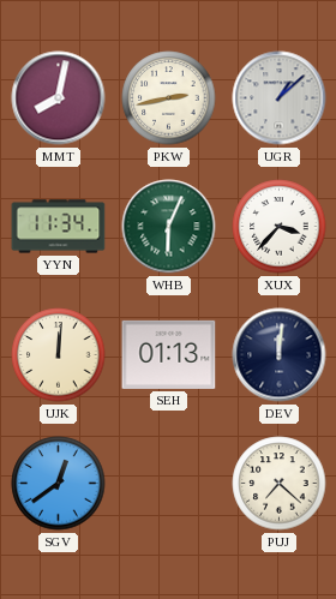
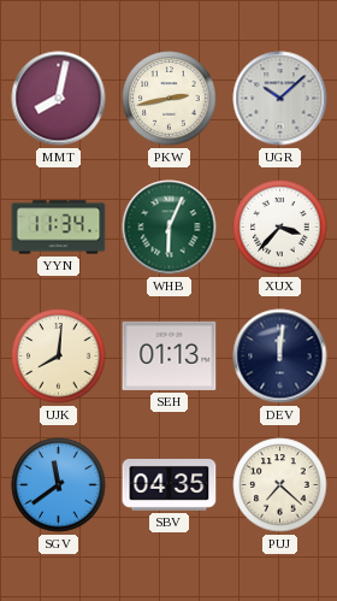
UGR: 1:08 -> 10:08
UJK: 12:01 -> 8:01
SGV: 12:39 -> 11:39
SBV: none -> 04:35
